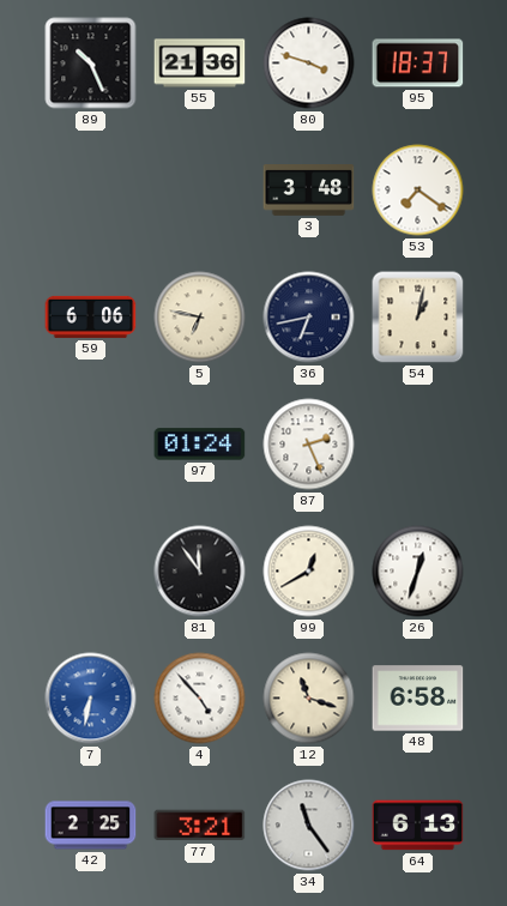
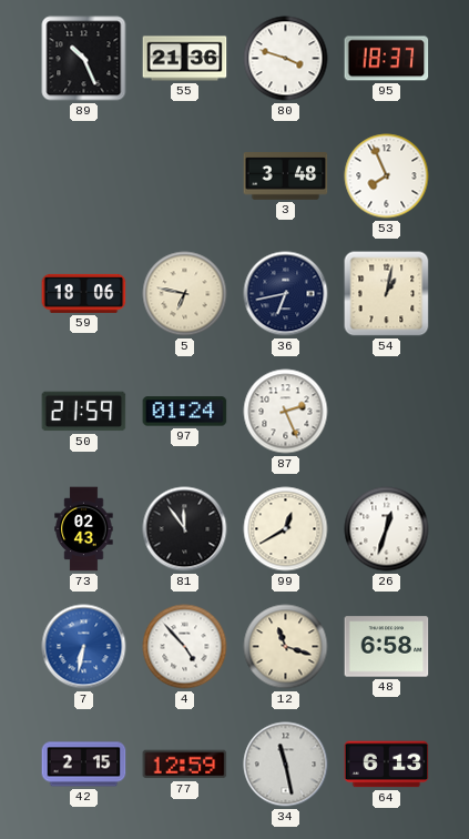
53: 7:21 -> 7:56
59: 6:06 -> 18:06
50: none -> 21:59
73: none -> 02:43
42: 2:25 -> 2:15
77: 3:21 -> 12:59
34: 11:24 -> 11:28
